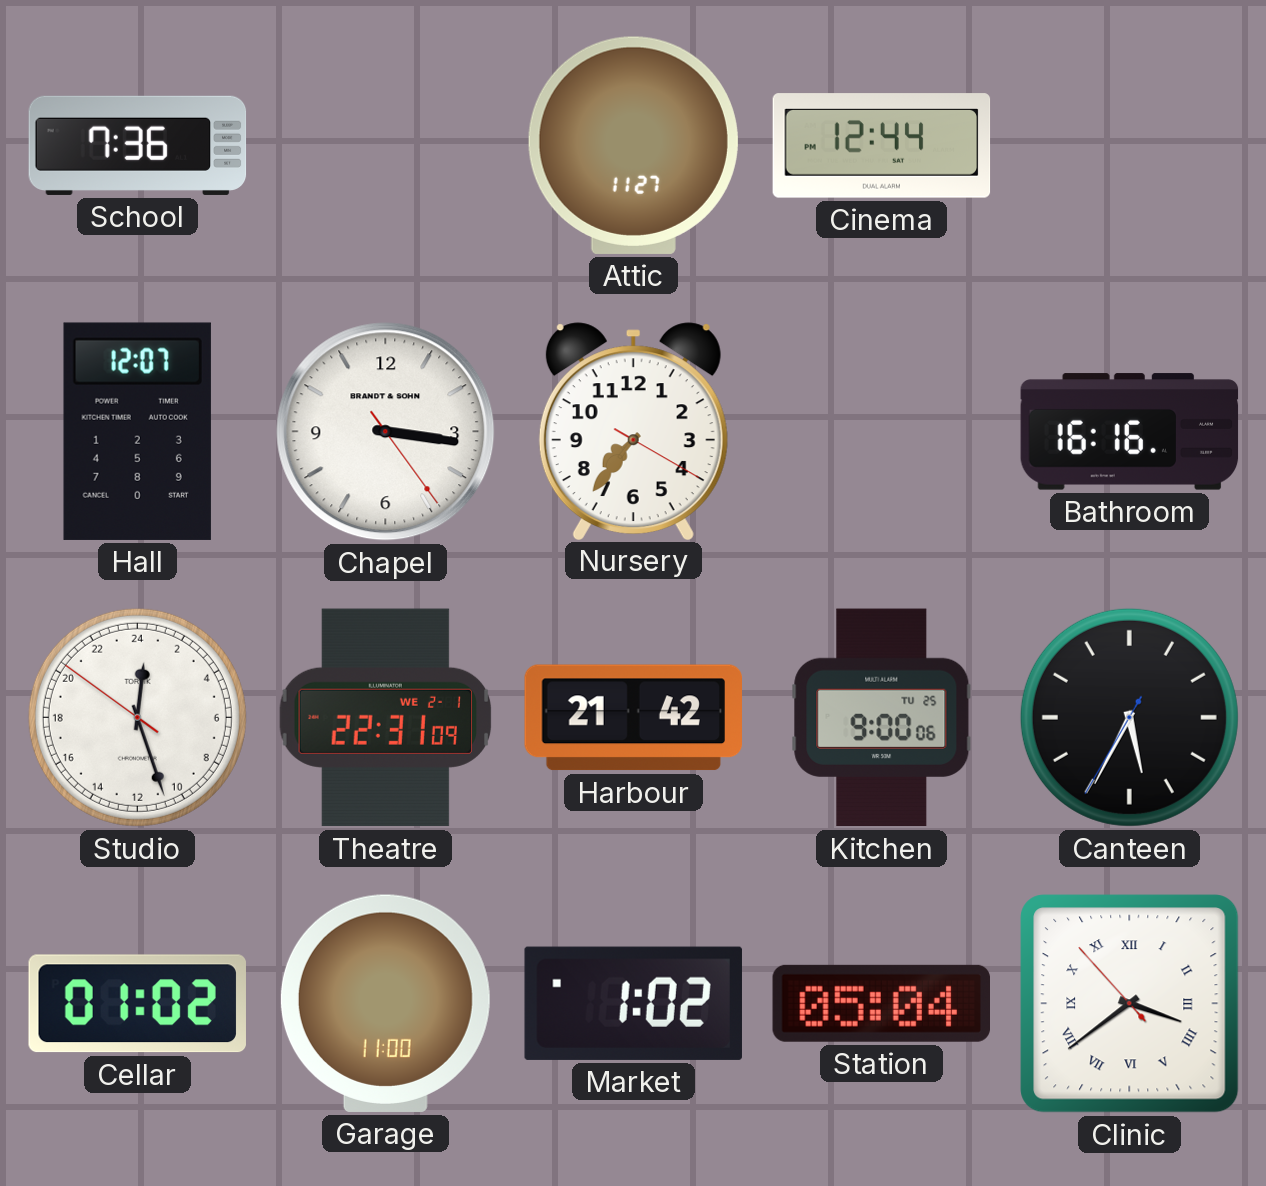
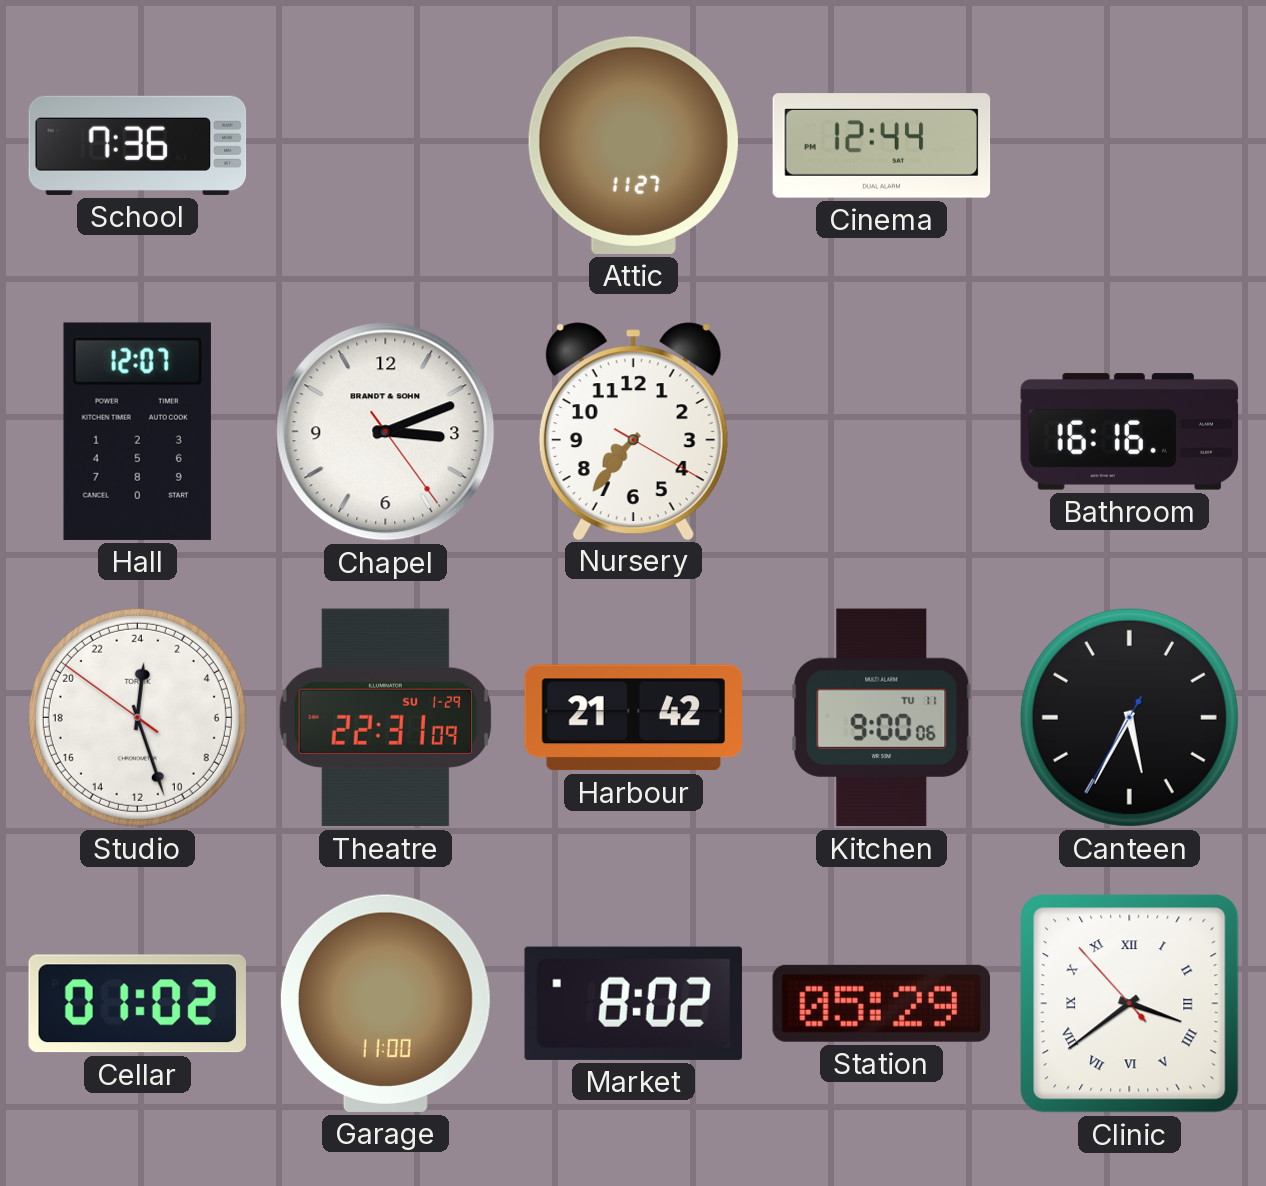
Chapel: 3:16 -> 3:11
Theatre date: WE 2-1 -> SU 1-29
Kitchen date: TU 25 -> TU 11
Market: 1:02 -> 8:02
Station: 05:04 -> 05:29
